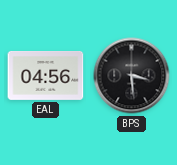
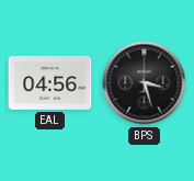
BPS: 3:29 -> 3:27
